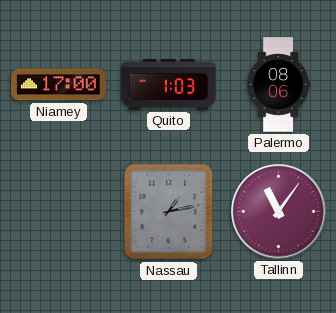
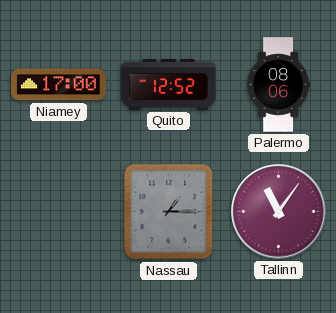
Quito: 1:03 -> 12:52
Nassau: 1:13 -> 1:15
